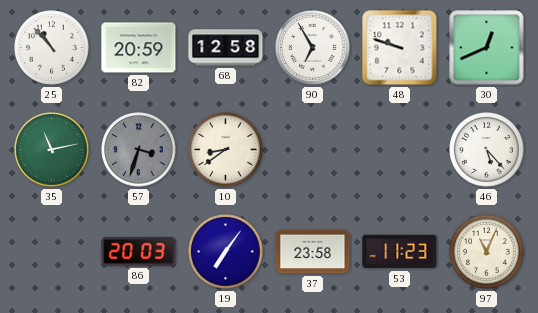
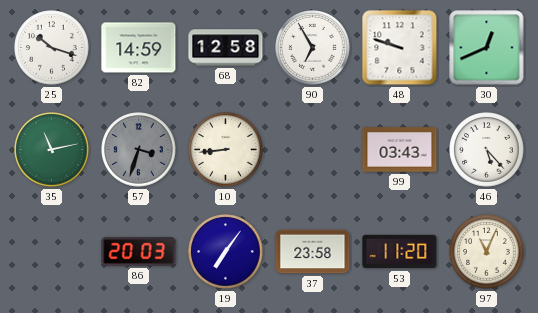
25: 10:53 -> 10:18
82: 20:59 -> 14:59
10: 8:39 -> 8:44
99: none -> 03:43
53: 11:23 -> 11:20
